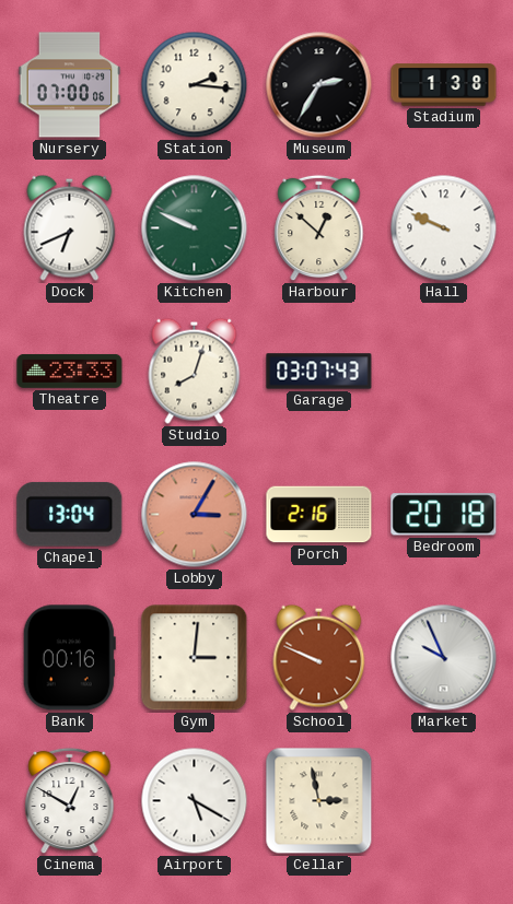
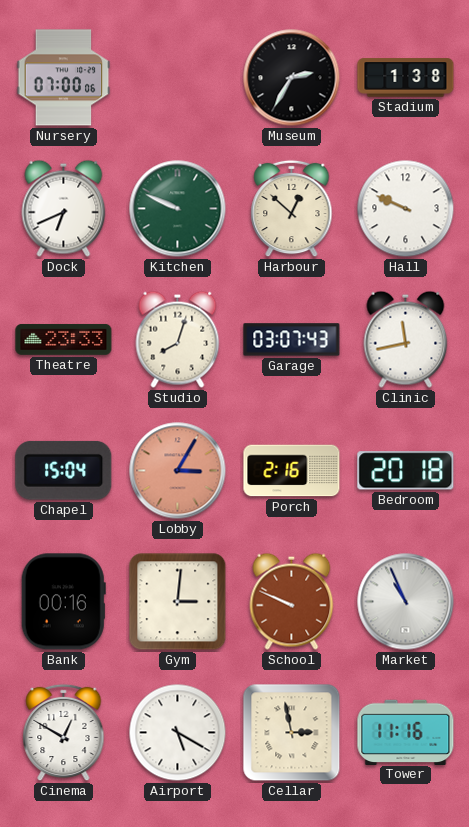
Station: 2:16 -> none
Clinic: none -> 11:43
Chapel: 13:04 -> 15:04
Market: 9:56 -> 10:56
Tower: none -> 11:16
